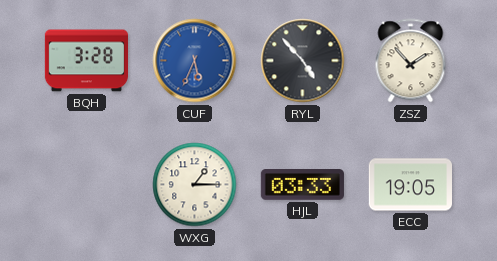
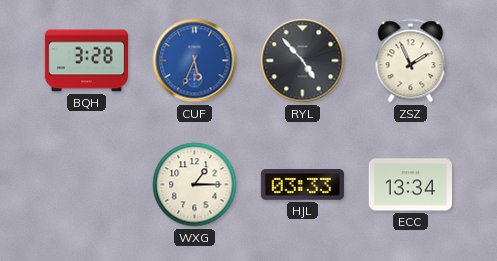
ZSZ: 1:53 -> 1:56
ECC: 19:05 -> 13:34
